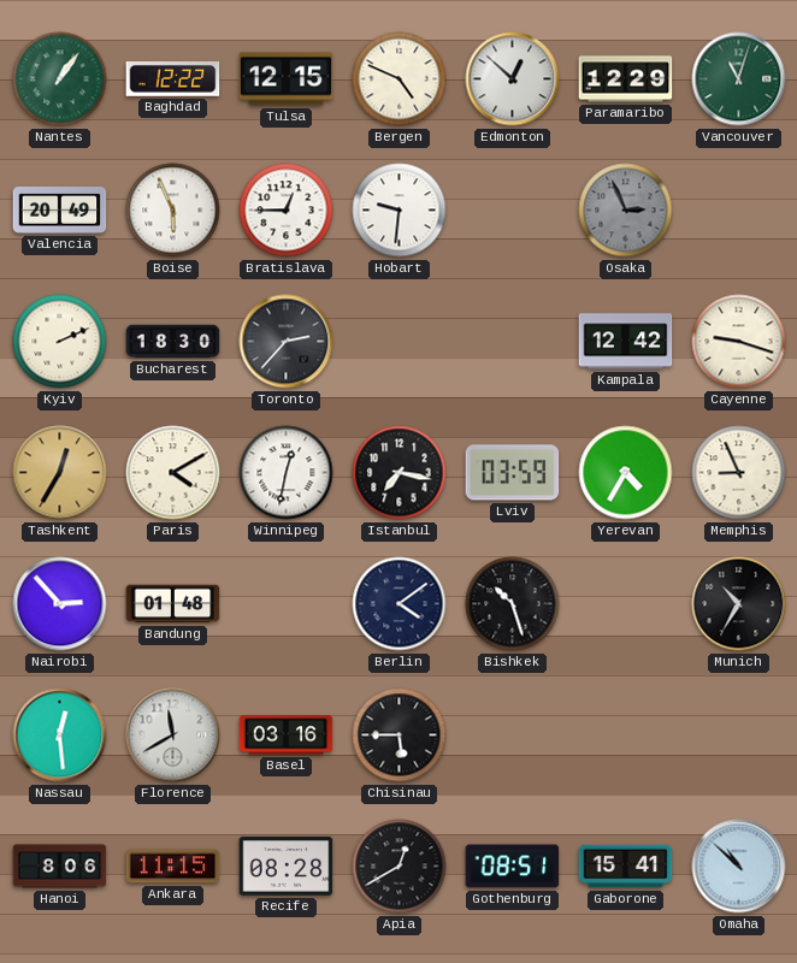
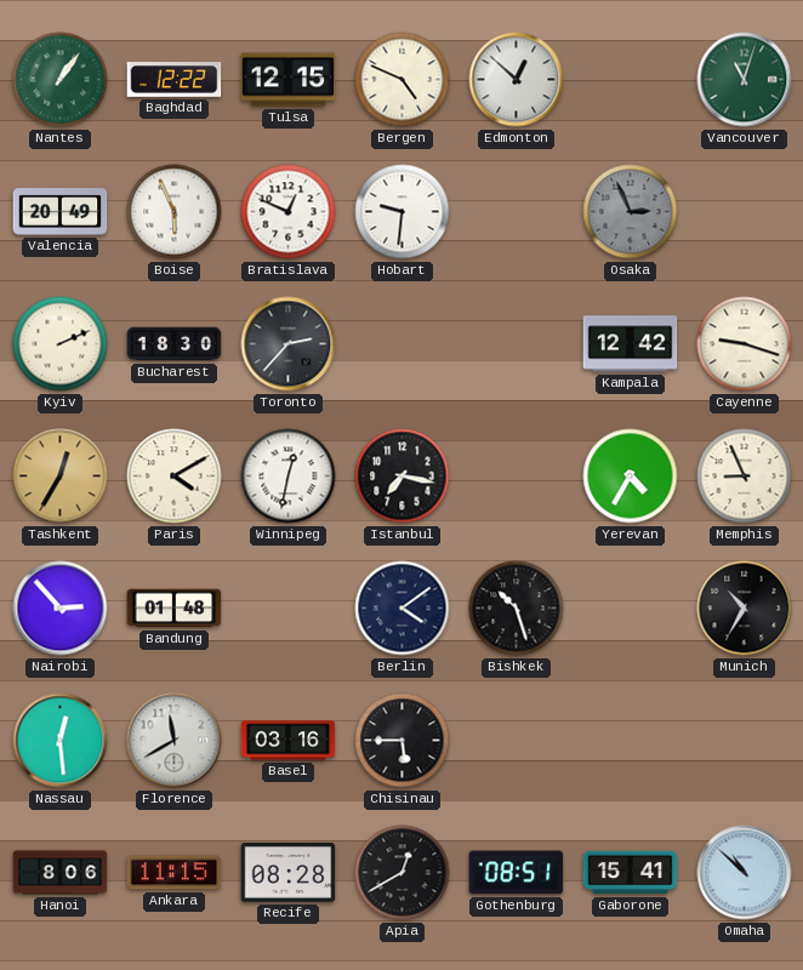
Paramaribo: 12:29 -> none
Bratislava: 12:45 -> 12:49
Lviv: 03:59 -> none
